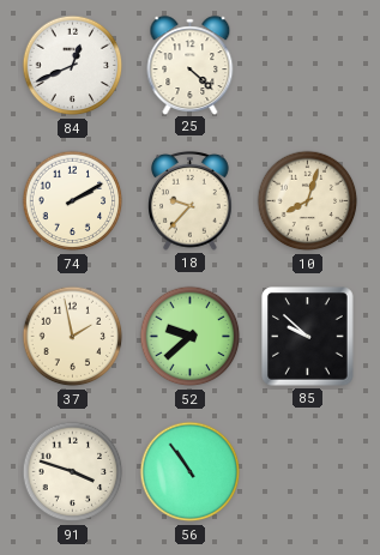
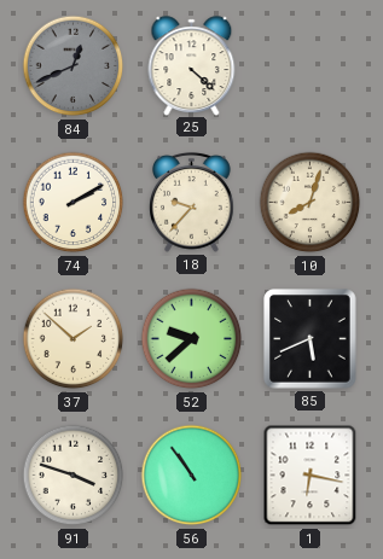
84 dial: white -> grey
37: 1:58 -> 1:52
85: 9:52 -> 5:41
1: none -> 6:17
